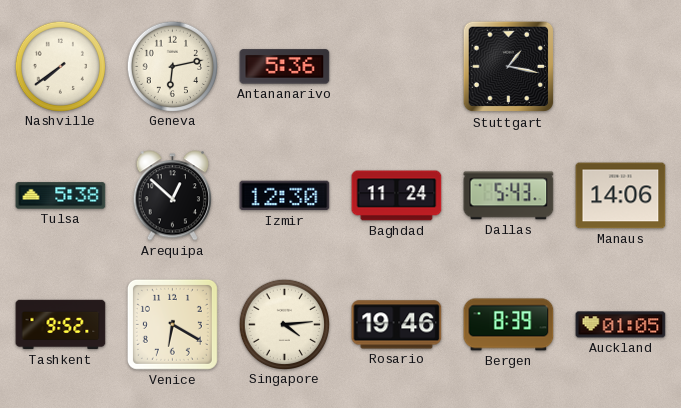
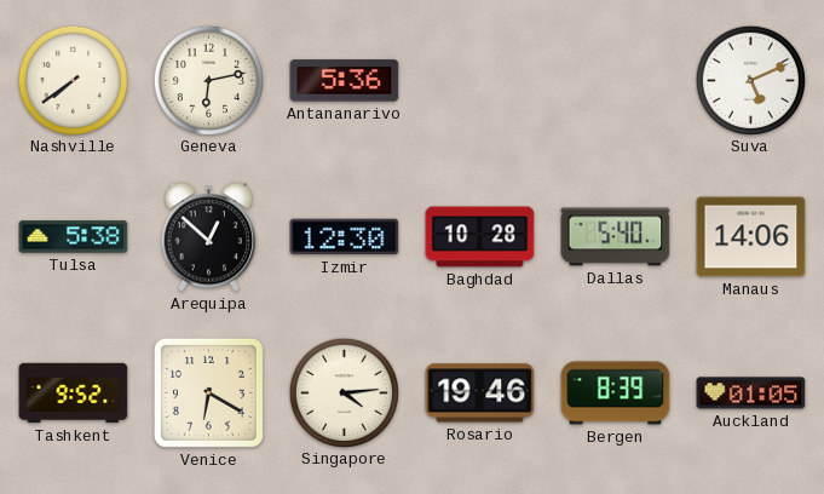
Stuttgart: 1:17 -> none
Suva: none -> 5:11
Baghdad: 11:24 -> 10:28
Dallas: 5:43 -> 5:40
